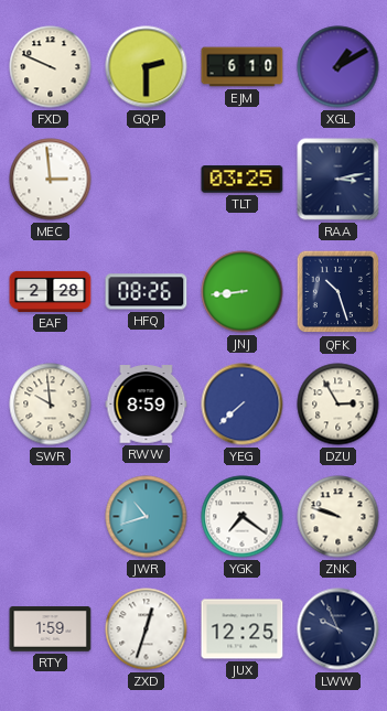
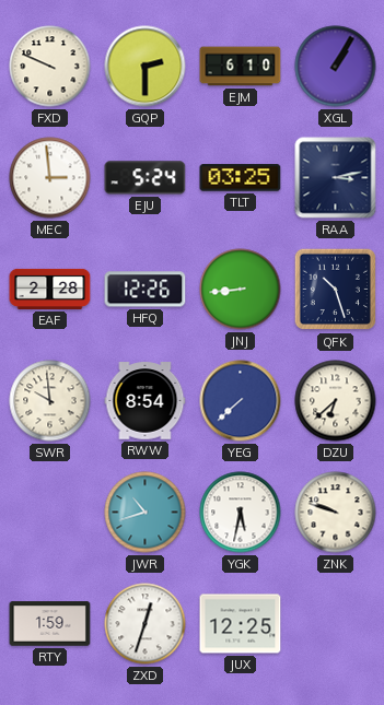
XGL: 1:10 -> 1:05
EJU: none -> 5:24
HFQ: 08:26 -> 12:26
RWW: 8:59 -> 8:54
DZU: 2:55 -> 6:38
YGK: 7:21 -> 5:32
LWW: 9:56 -> none
